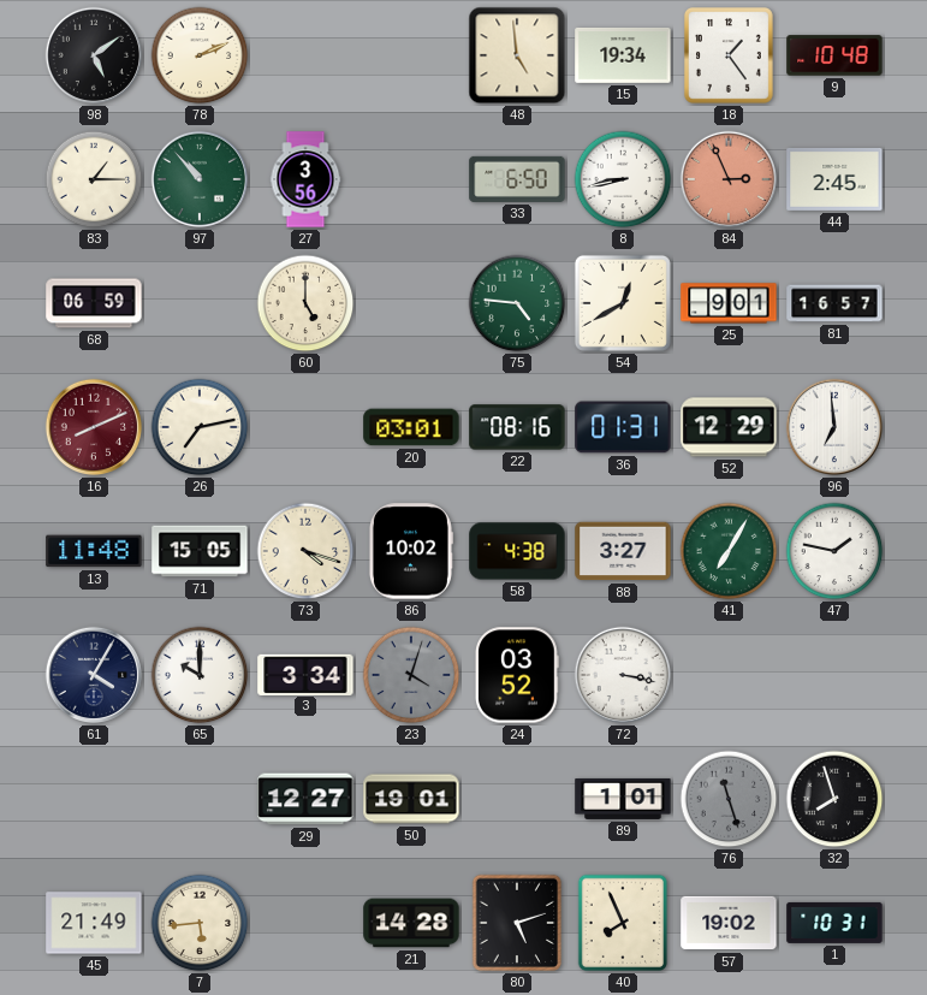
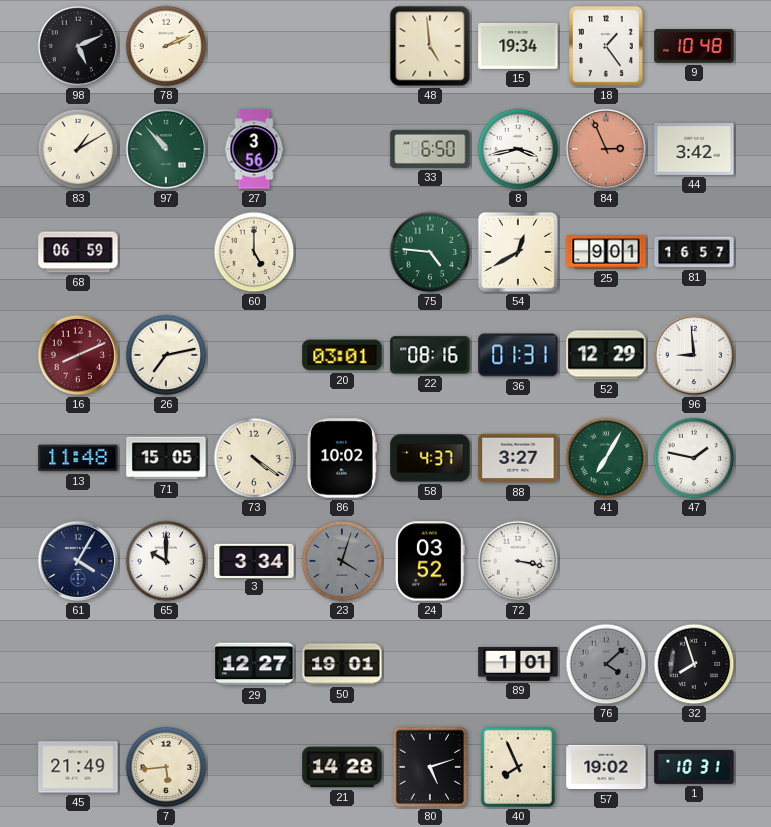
98: 5:09 -> 5:11
83: 1:15 -> 1:10
8: 8:43 -> 3:43
44: 2:45 -> 3:42
96: 6:59 -> 8:59
73: 4:18 -> 4:21
58: 4:38 -> 4:37
76: 11:27 -> 4:08
